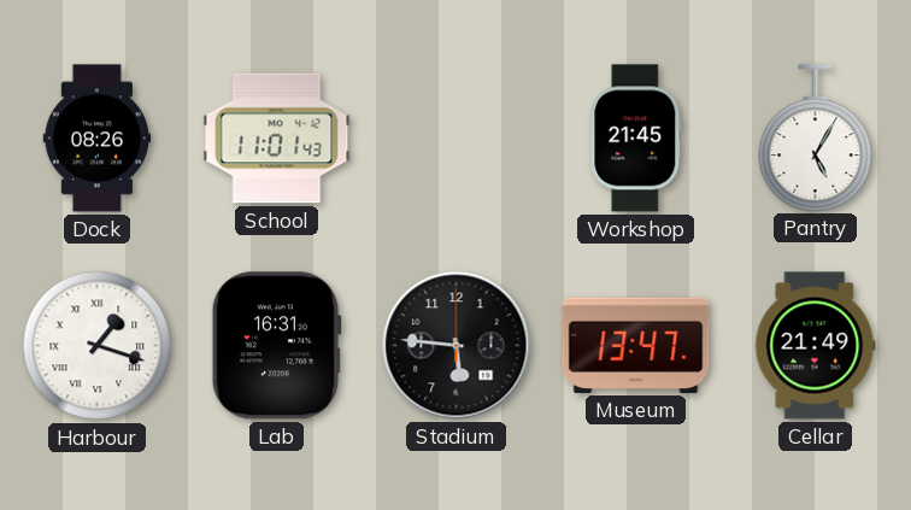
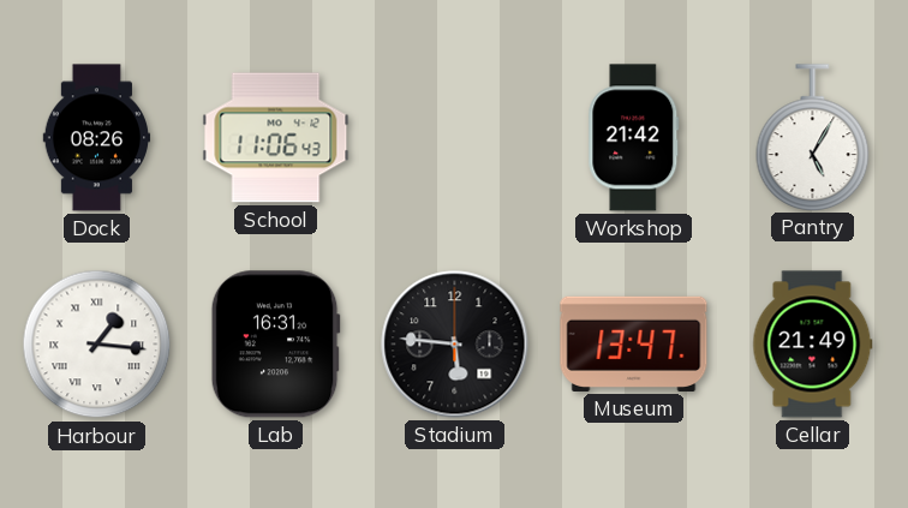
School: 11:01 -> 11:06
Workshop: 21:45 -> 21:42
Harbour: 1:18 -> 1:16
